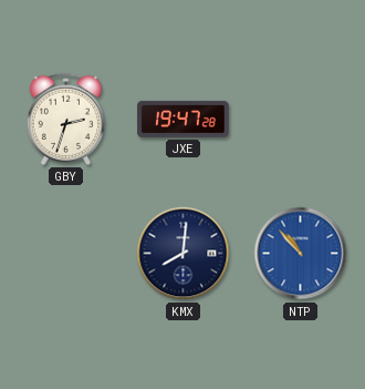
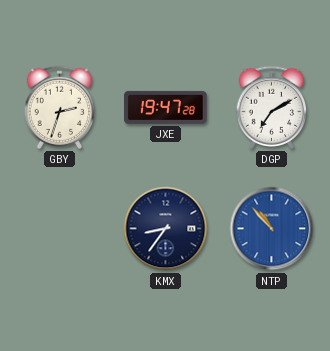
DGP: none -> 7:10
KMX: 8:01 -> 8:36
